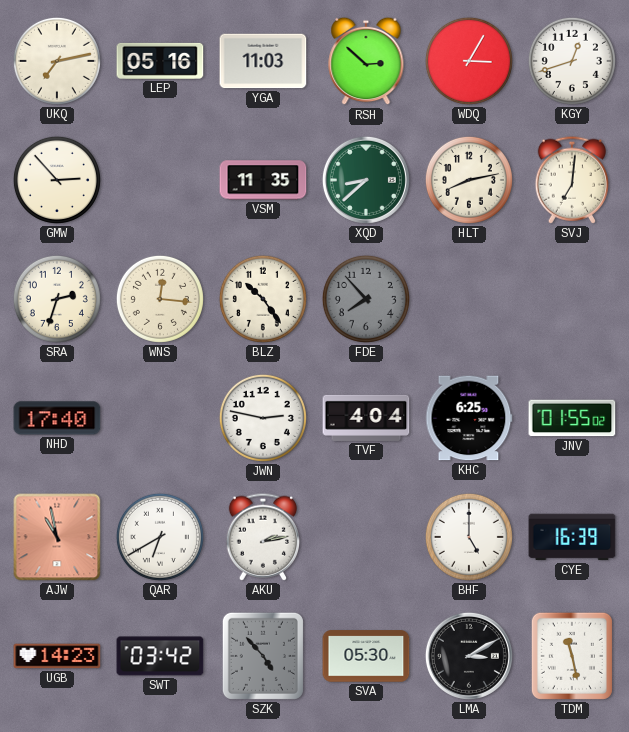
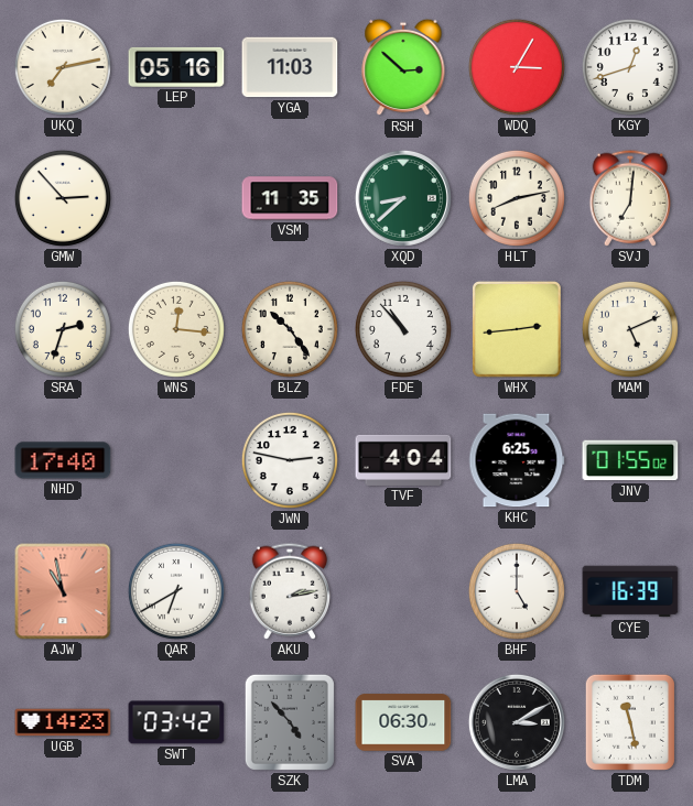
FDE: 7:53 -> 10:53
FDE dial: grey -> white
WHX: none -> 2:44
MAM: none -> 5:11
SVA: 05:30 -> 06:30
